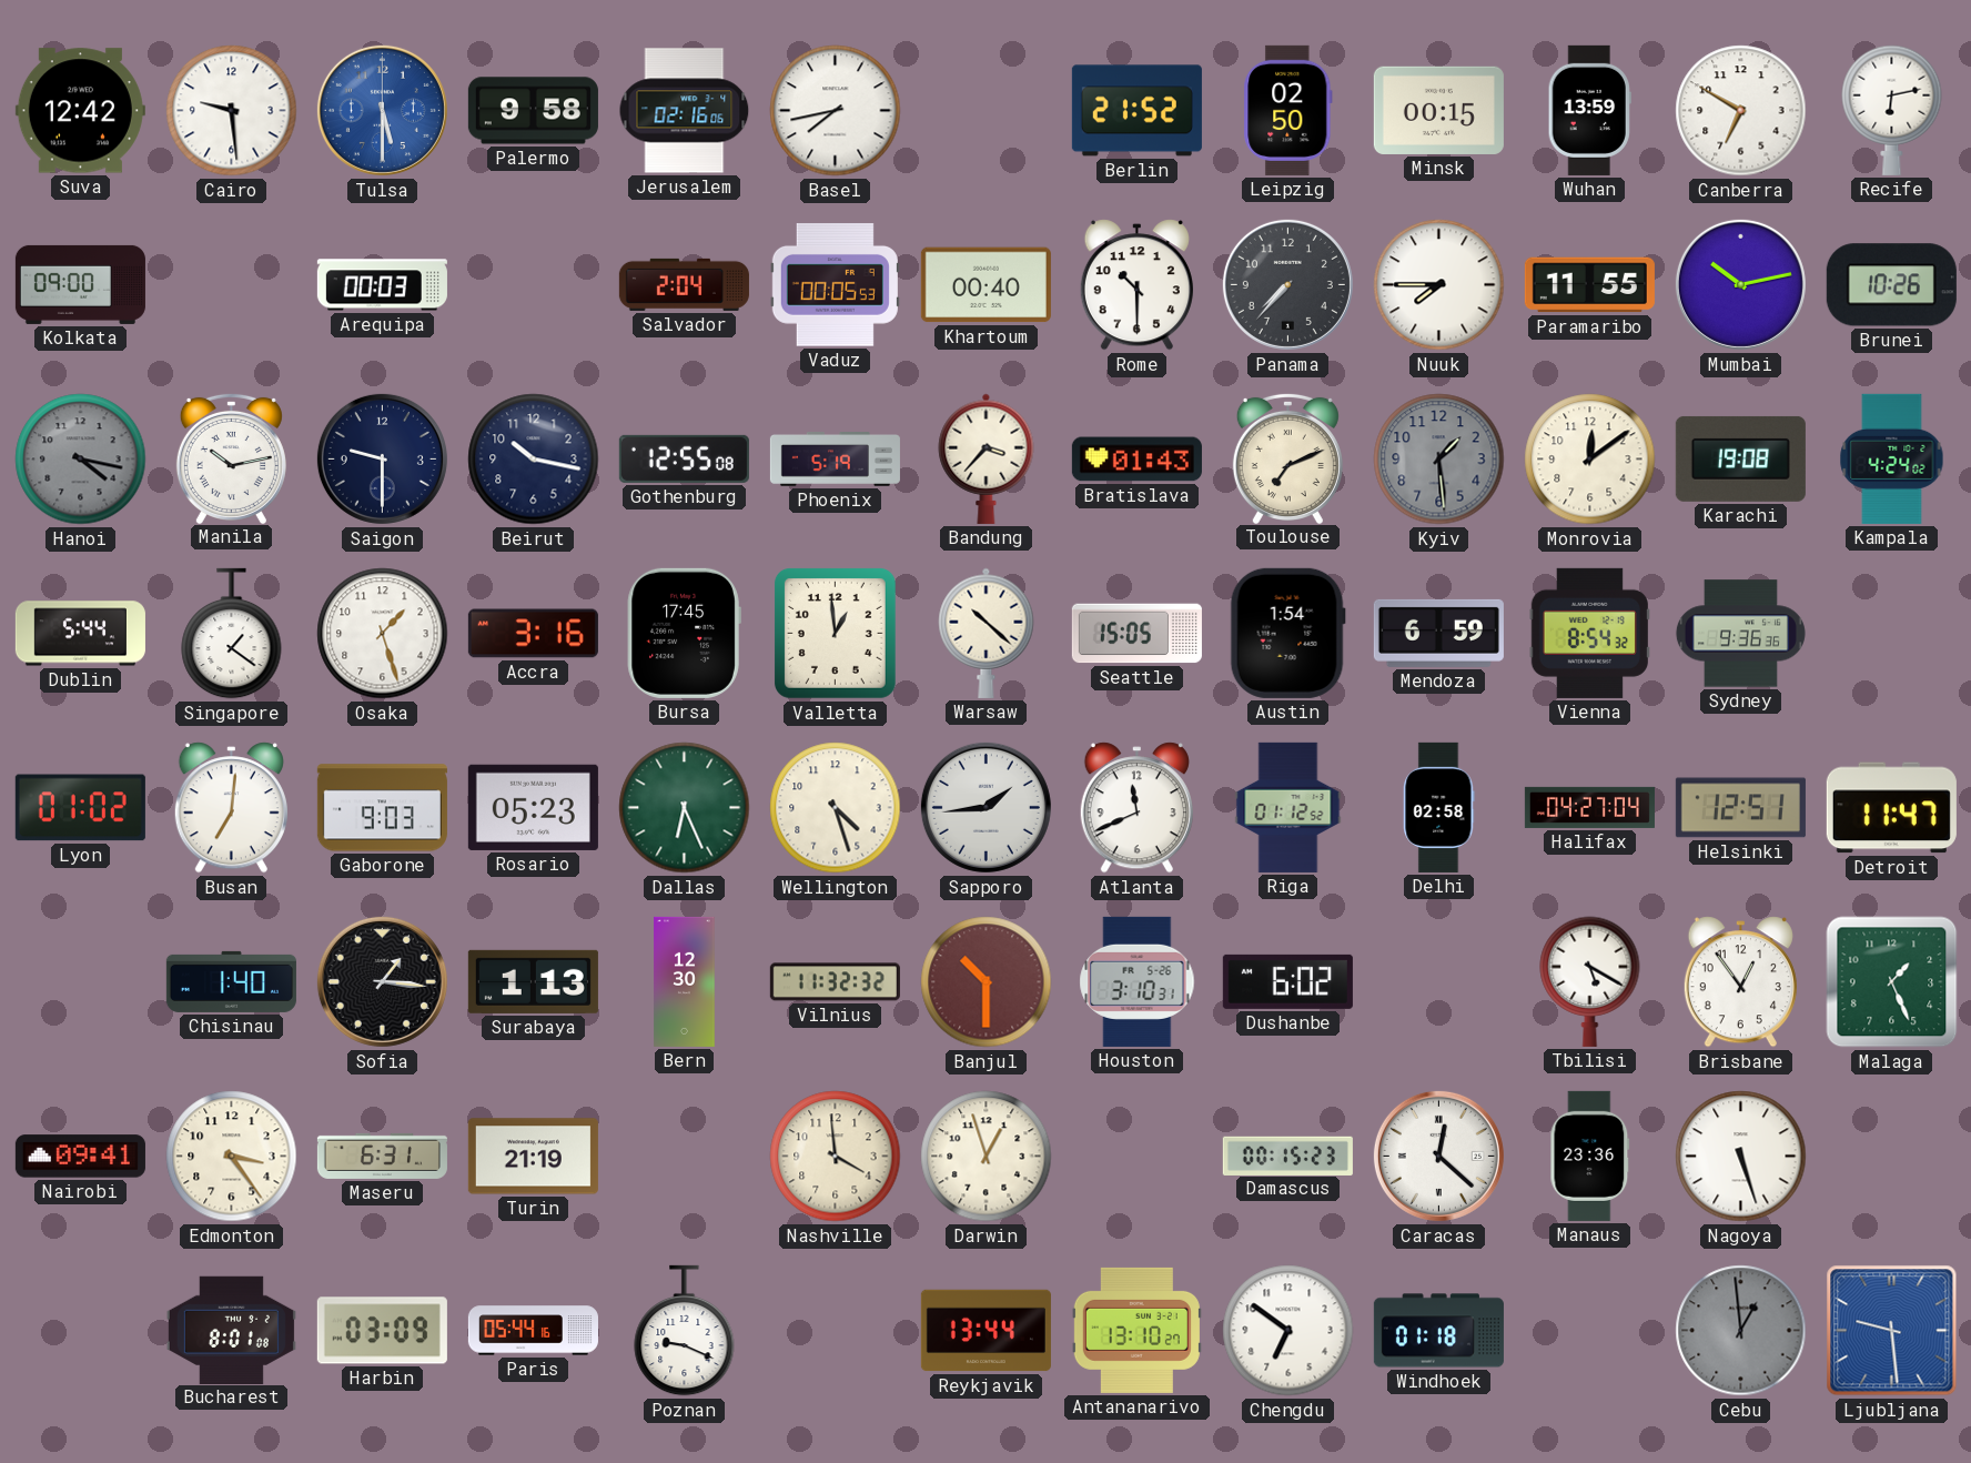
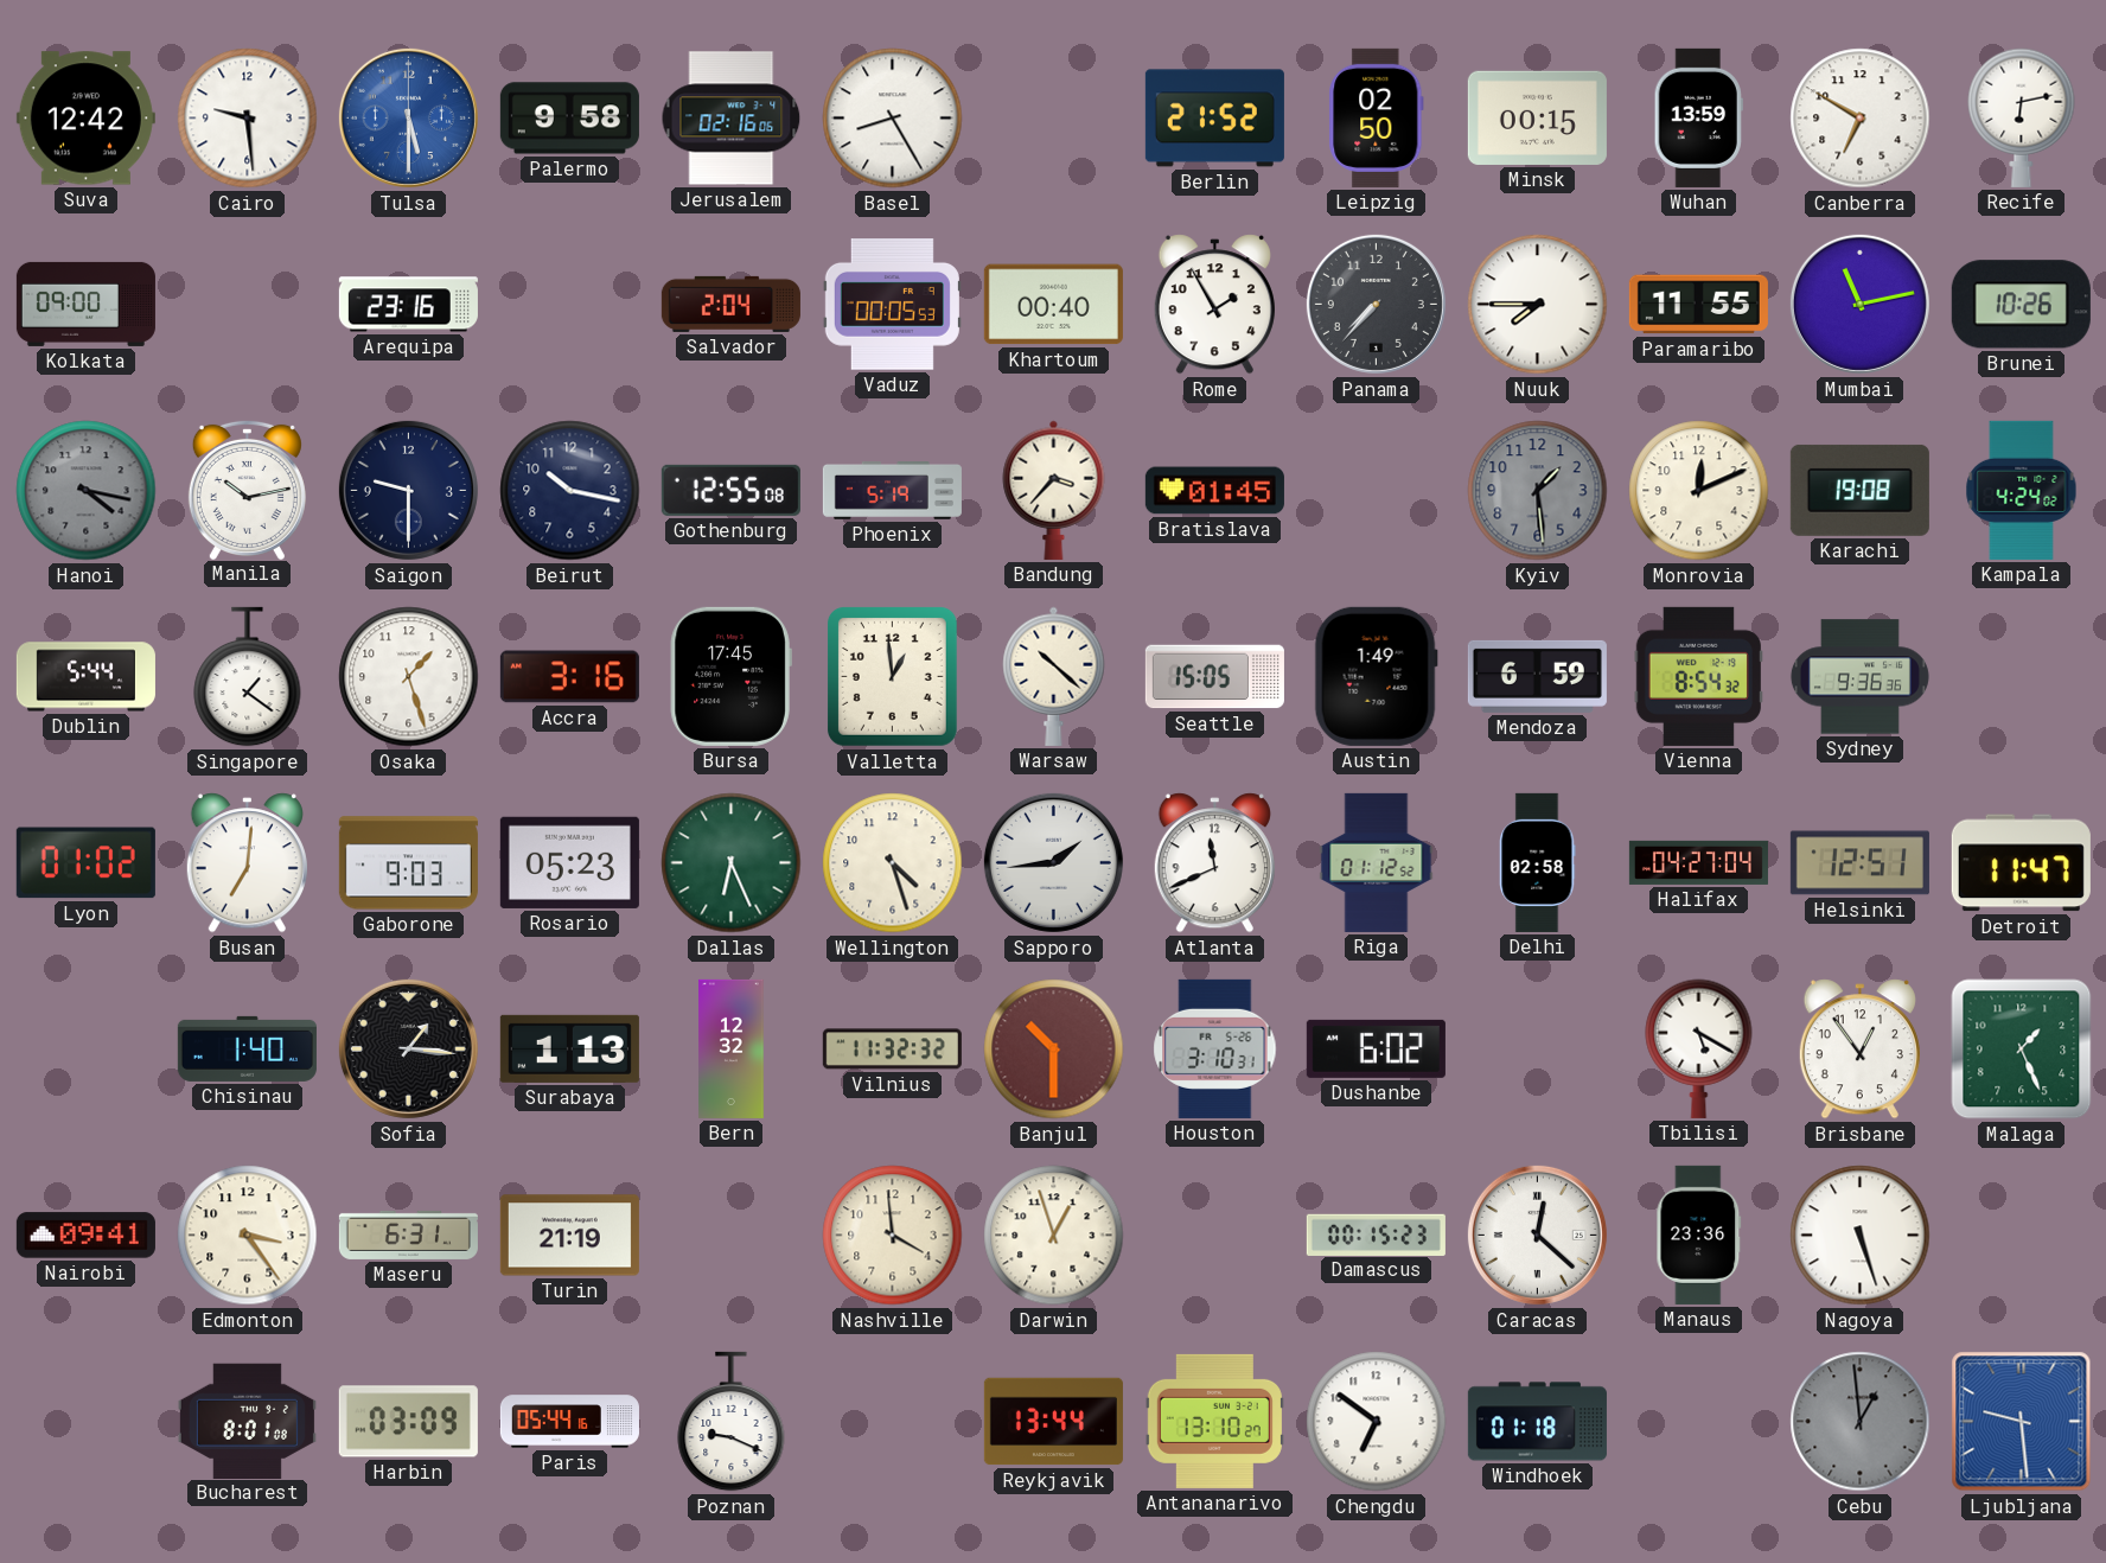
Basel: 7:43 -> 8:25
Arequipa: 00:03 -> 23:16
Rome: 10:30 -> 1:55
Mumbai: 10:13 -> 11:13
Bratislava: 01:43 -> 01:45
Toulouse: 7:11 -> none
Monrovia: 12:09 -> 12:11
Austin: 1:54 -> 1:49
Bern: 12:30 -> 12:32
